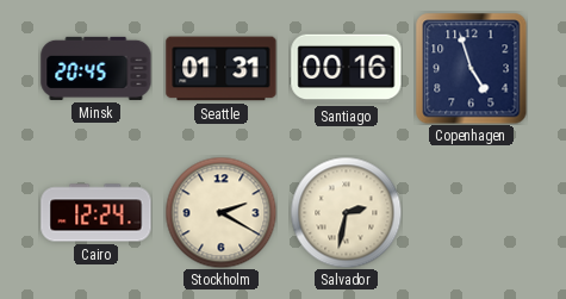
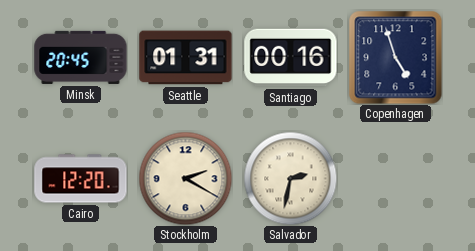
Cairo: 12:24 -> 12:20
